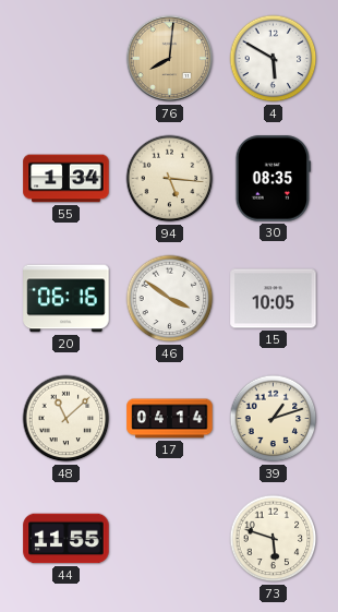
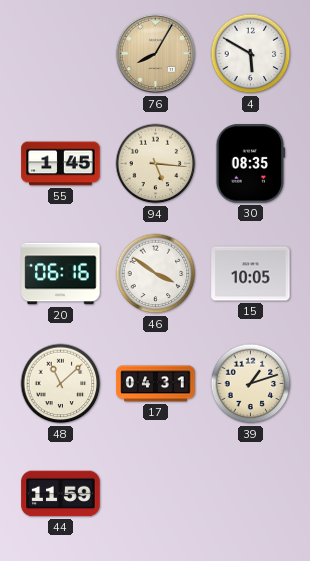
76: 8:01 -> 8:05
55: 1:34 -> 1:45
17: 04:14 -> 04:31
44: 11:55 -> 11:59
73: 5:48 -> none
